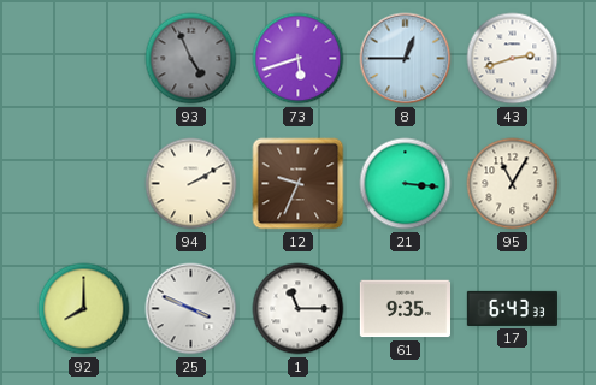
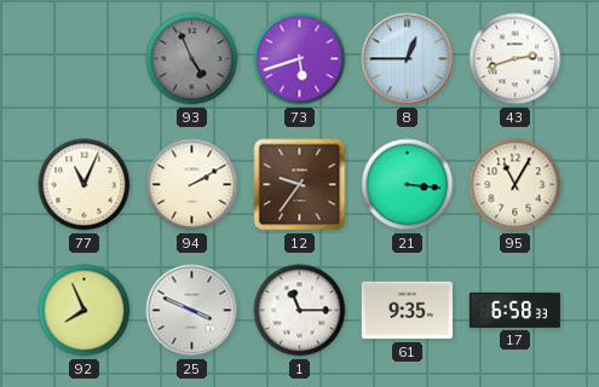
77: none -> 11:04
12: 9:34 -> 9:36
92: 8:00 -> 7:56
17: 6:43 -> 6:58
